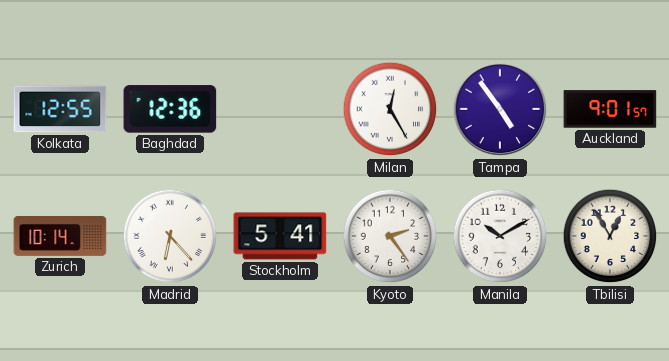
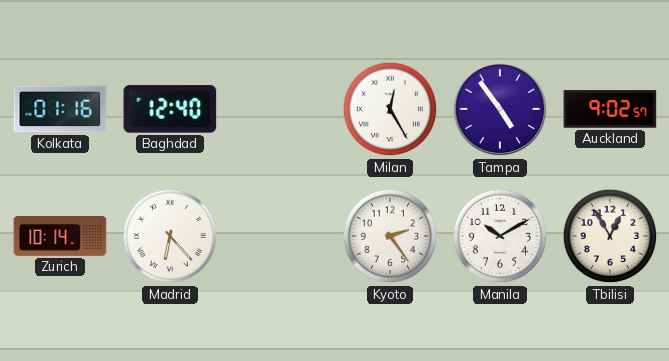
Kolkata: 12:55 -> 01:16
Baghdad: 12:36 -> 12:40
Auckland: 9:01 -> 9:02
Stockholm: 5:41 -> none
